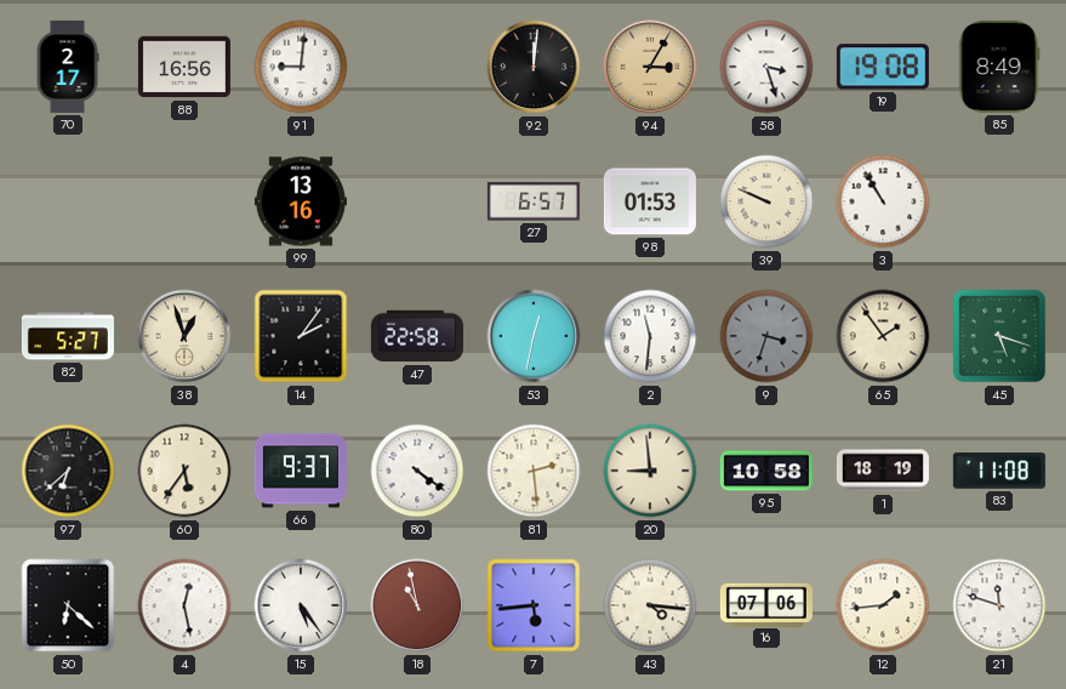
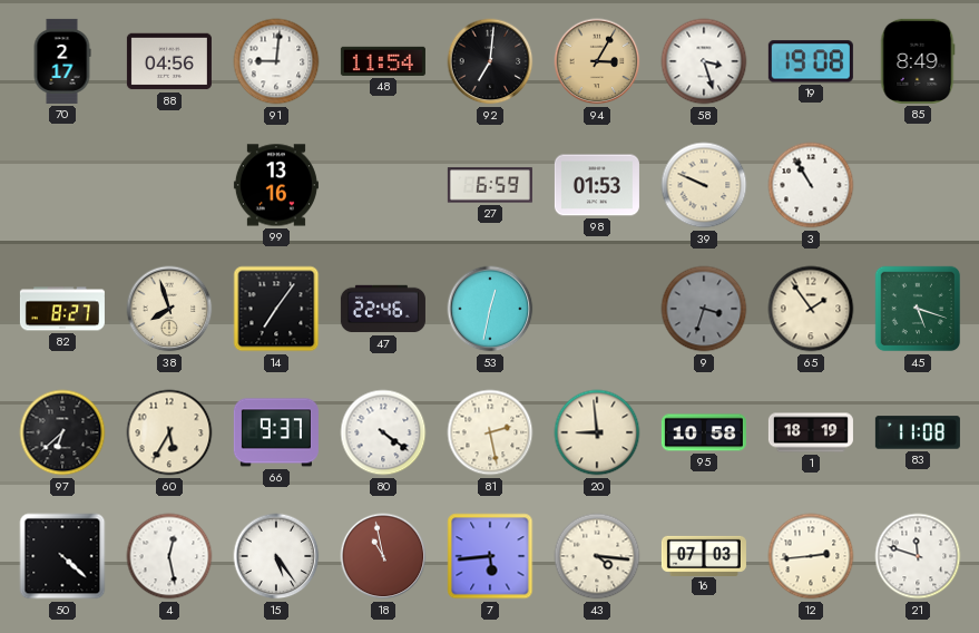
88: 16:56 -> 04:56
48: none -> 11:54
92: 12:01 -> 7:01
27: 6:57 -> 6:59
82: 5:27 -> 8:27
38: 12:57 -> 7:57
14: 2:06 -> 7:06
47: 22:58 -> 22:46
2: 11:31 -> none
60: 5:36 -> 5:35
81: 2:29 -> 2:28
50: 6:22 -> 4:22
16: 07:06 -> 07:03
12: 1:44 -> 2:44
